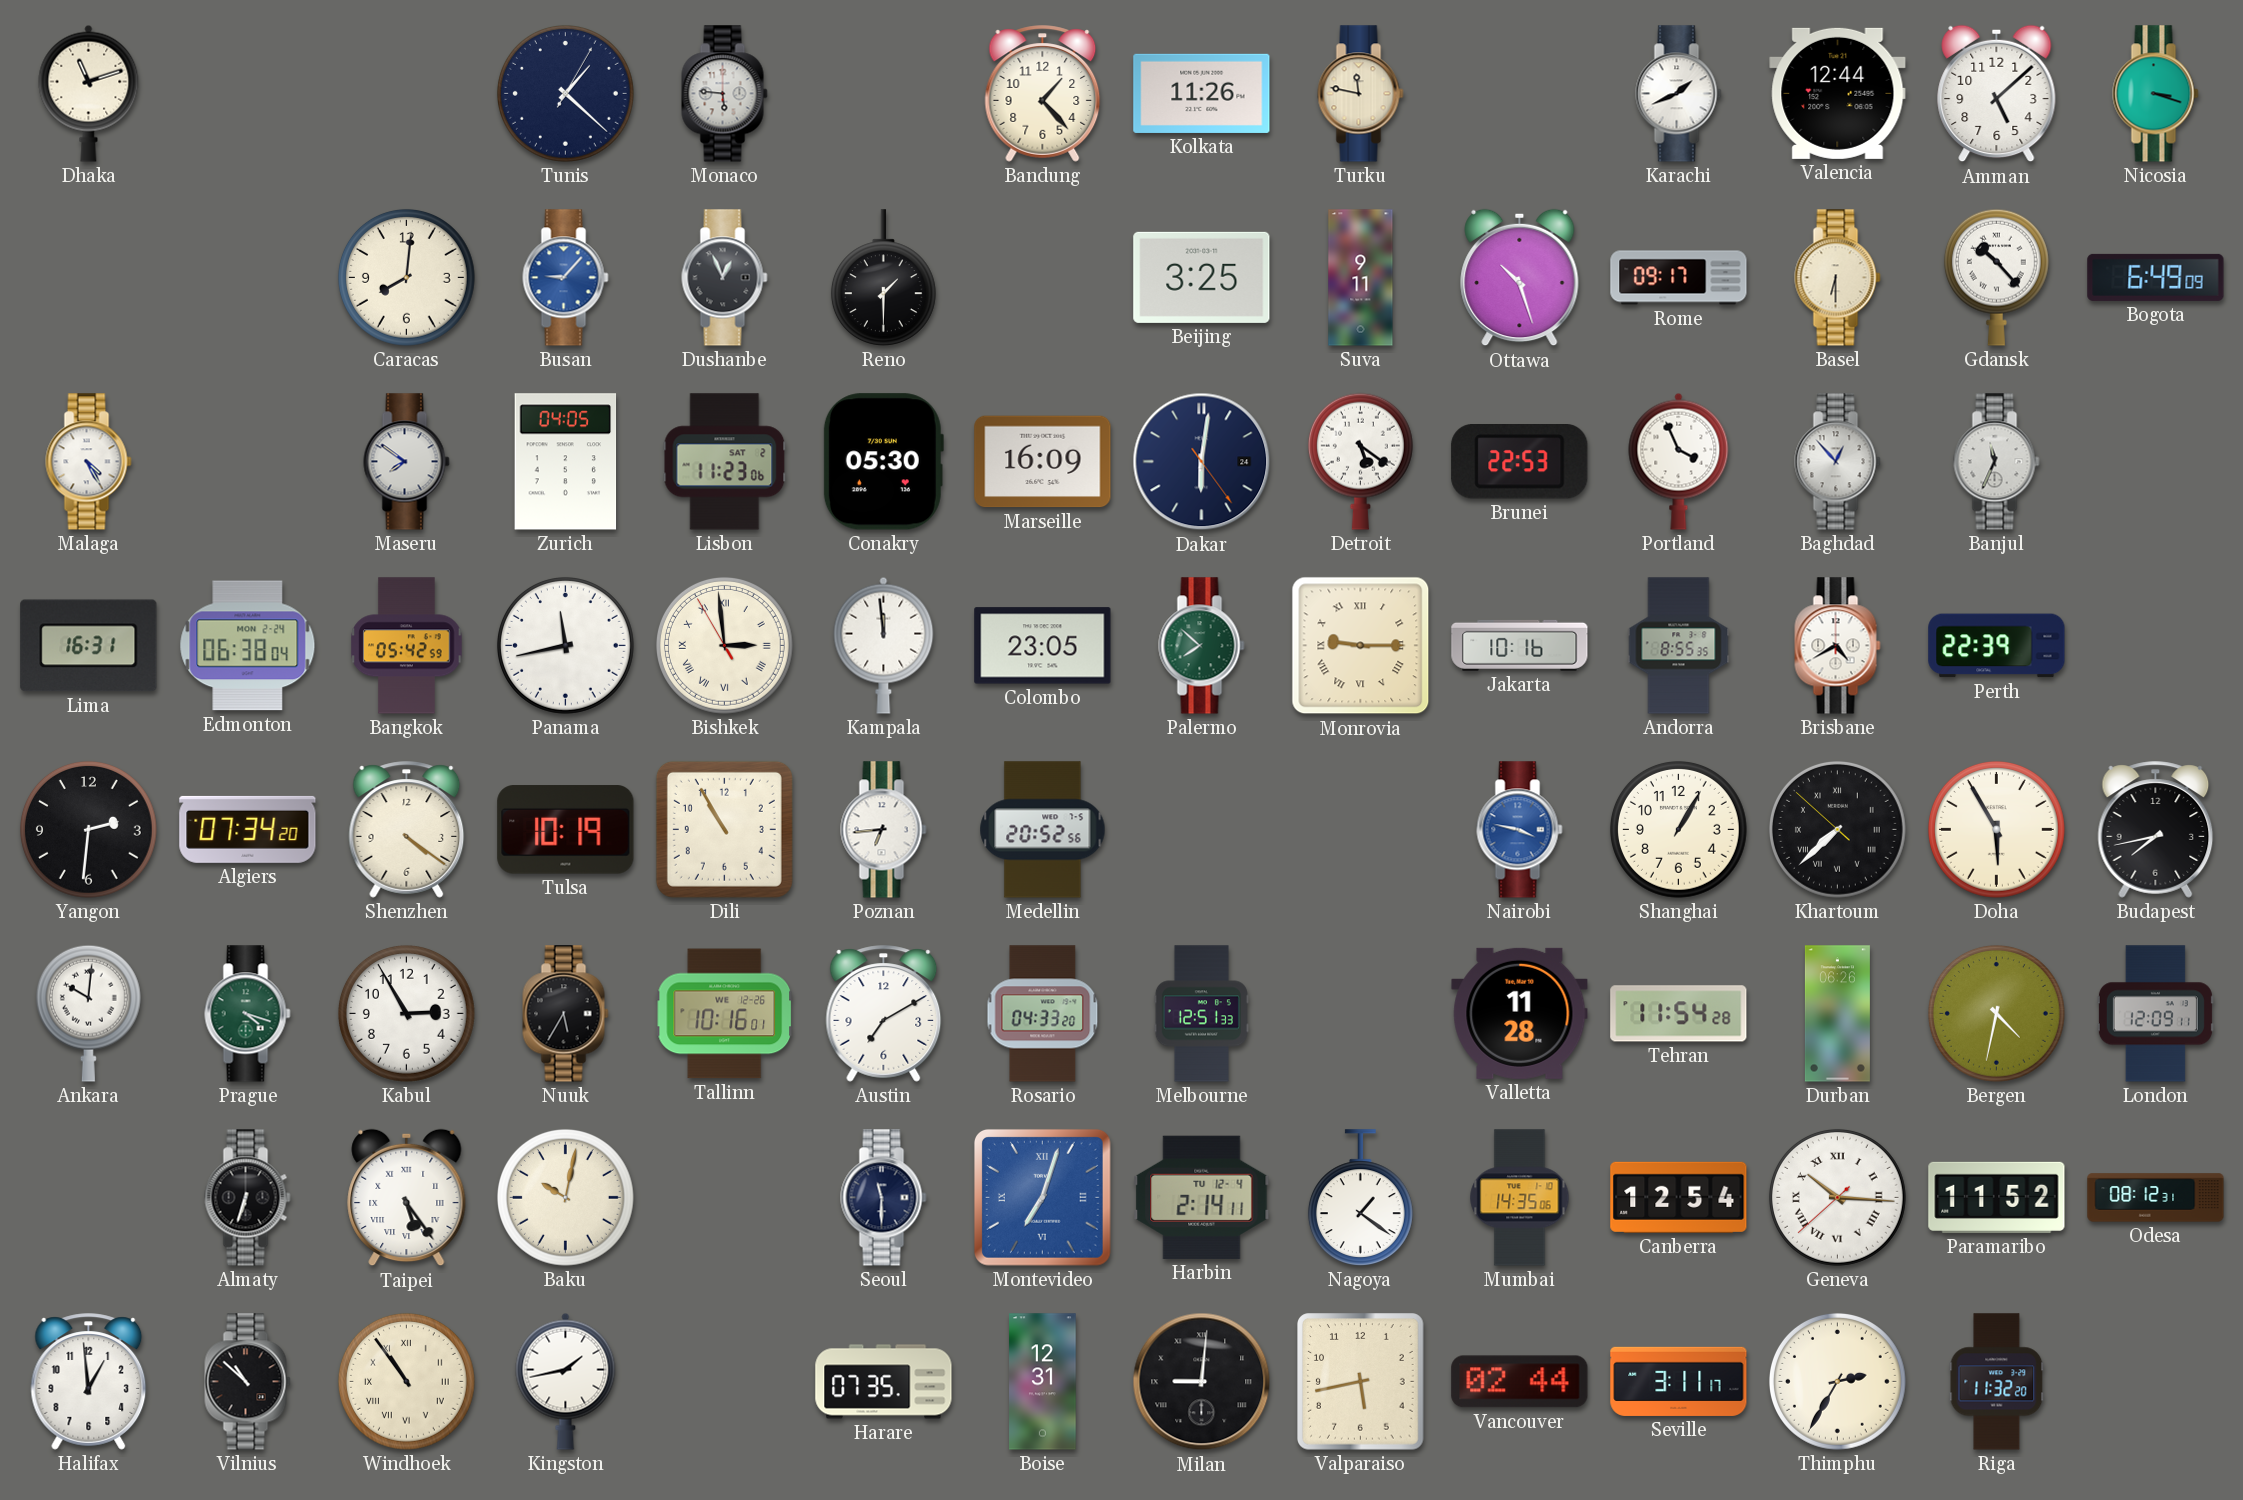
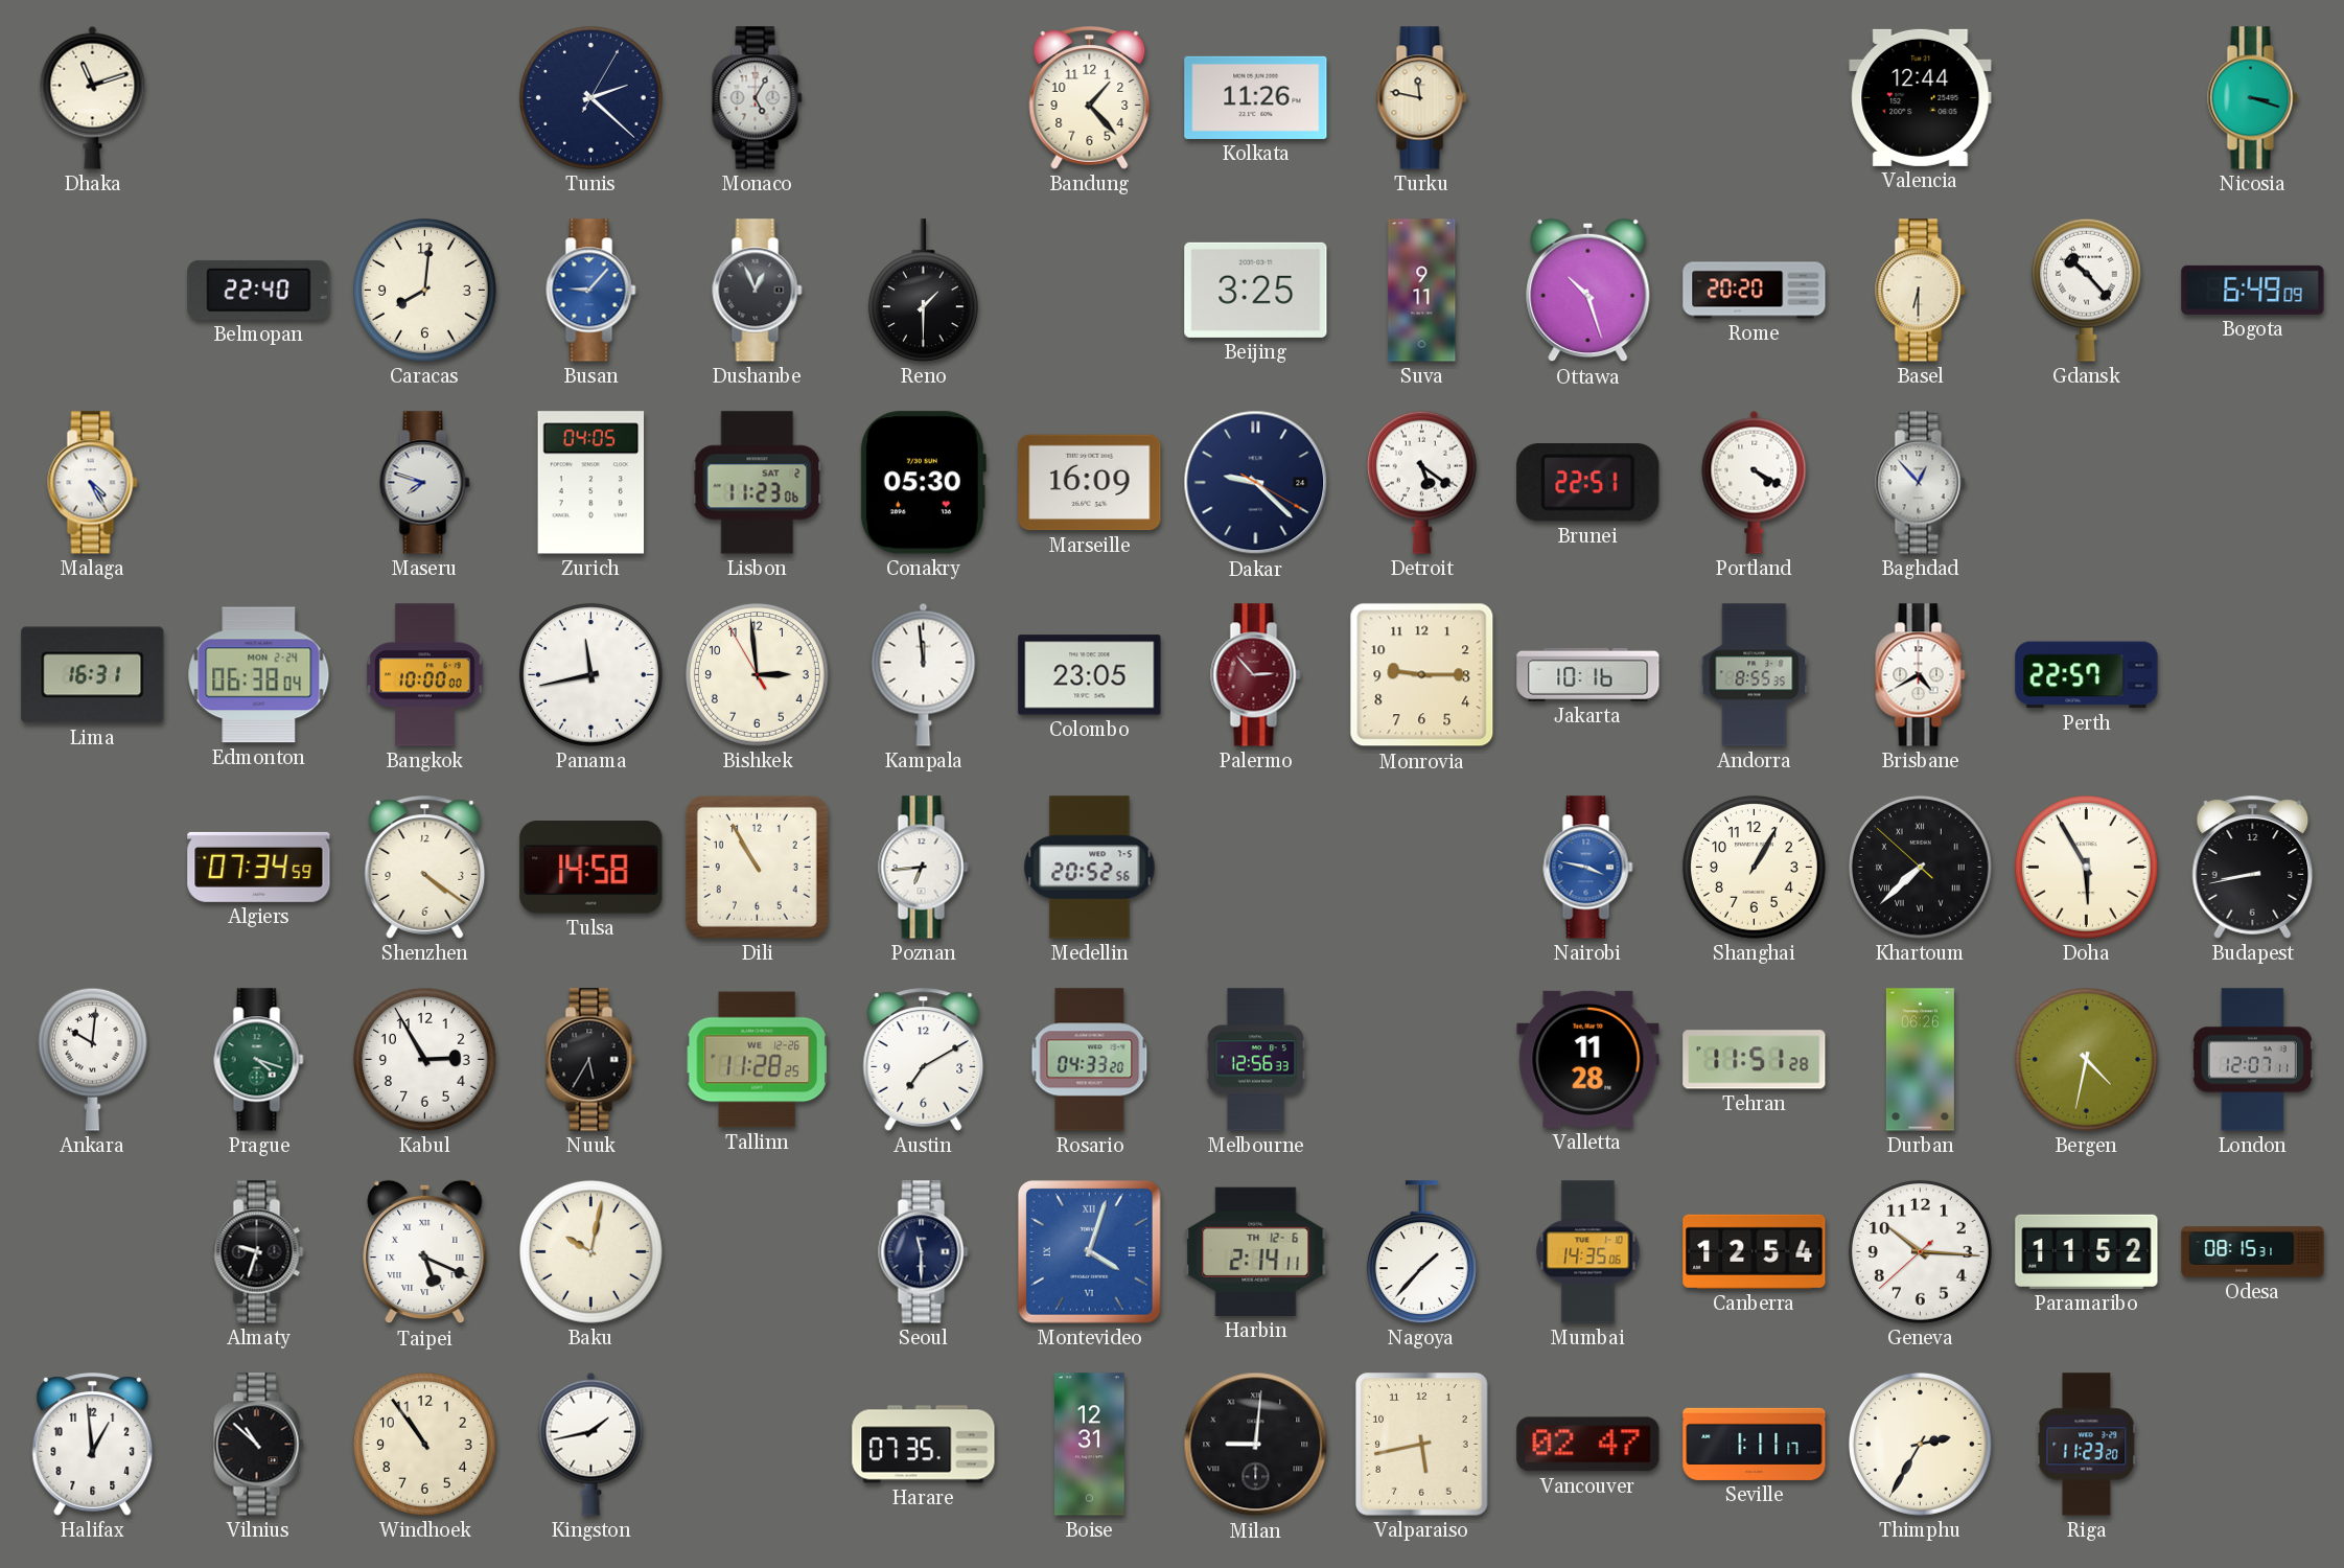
Tunis: 1:22 -> 2:22
Monaco: 5:46 -> 5:05
Karachi: 1:41 -> none
Amman: 5:08 -> none
Belmopan: none -> 22:40
Rome: 09:17 -> 20:20
Maseru: 7:51 -> 7:48
Dakar: 6:01 -> 9:22
Brunei: 22:53 -> 22:51
Portland: 3:56 -> 4:20
Banjul: 11:34 -> none
Bangkok: 05:42 -> 10:00
Bishkek numerals: Roman -> Arabic
Palermo: 7:52 -> 2:53
Palermo dial: green -> burgundy
Monrovia numerals: Roman -> Arabic
Perth: 22:39 -> 22:57
Yangon: 2:31 -> none
Algiers: 07:34:20 -> 07:34:59
Tulsa: 10:19 -> 14:58
Budapest: 7:43 -> 8:43
Tallinn: 10:16 -> 11:28
Melbourne: 12:51 -> 12:56
Tehran: 11:54 -> 11:51
London: 12:09 -> 12:07
Almaty: 6:33 -> 9:33
Taipei: 5:24 -> 5:19
Montevideo: 7:03 -> 4:03
Harbin date: TU 12-4 -> TH 12-6
Nagoya: 1:21 -> 1:37
Geneva numerals: Roman -> Arabic
Odesa: 08:12 -> 08:15
Windhoek numerals: Roman -> Arabic
Vancouver: 02:44 -> 02:47
Seville: 3:11 -> 1:11
Riga: 11:32 -> 11:23
